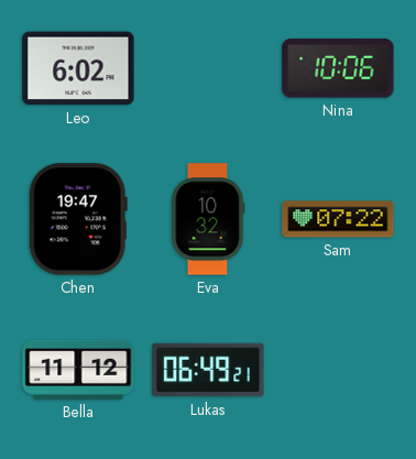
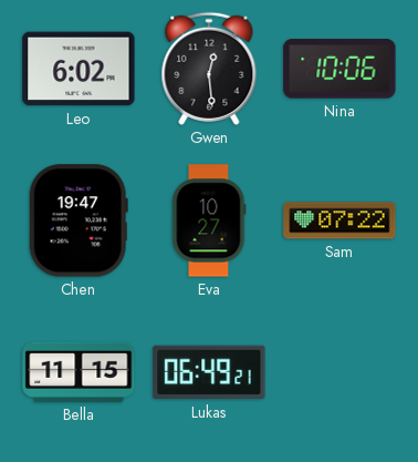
Gwen: none -> 12:29
Eva: 10:32 -> 10:27
Bella: 11:12 -> 11:15
